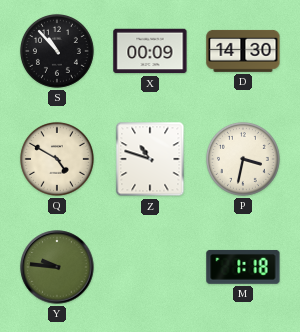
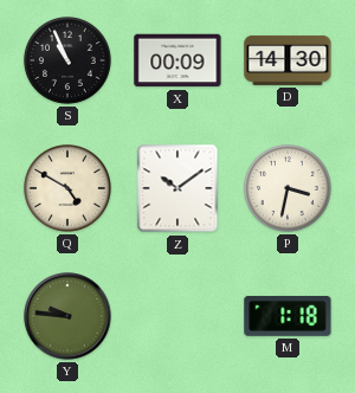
S: 10:53 -> 10:56
Z: 10:48 -> 10:09
